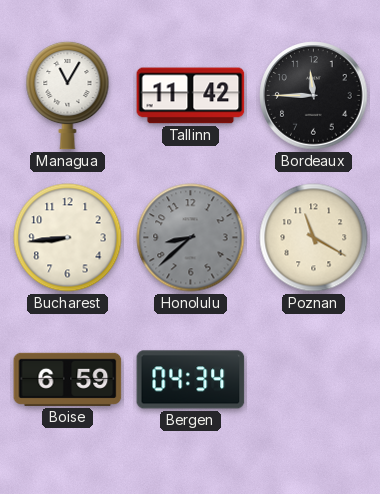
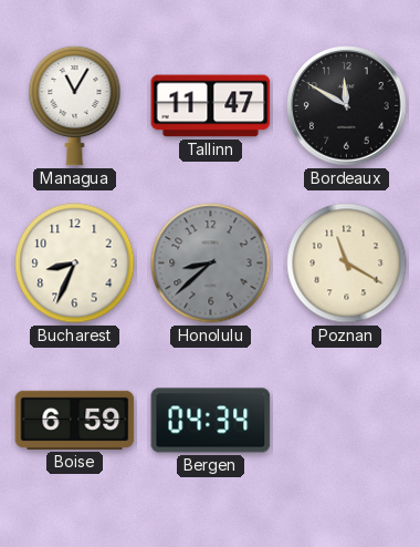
Tallinn: 11:42 -> 11:47
Bordeaux: 11:45 -> 11:50
Bucharest: 8:44 -> 8:34
